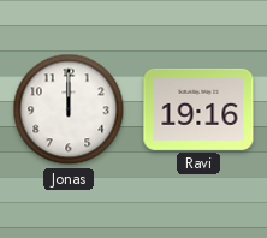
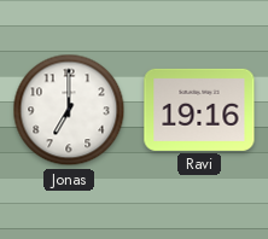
Jonas: 12:00 -> 7:00
